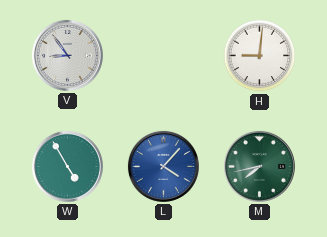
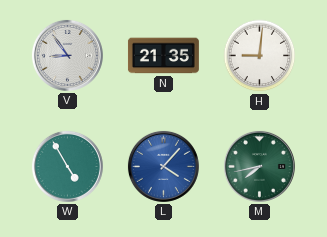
N: none -> 21:35
